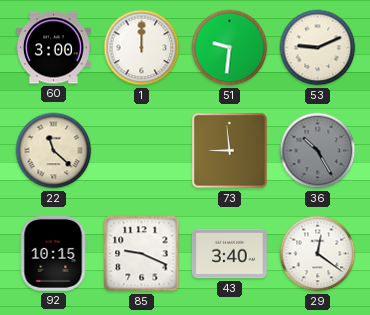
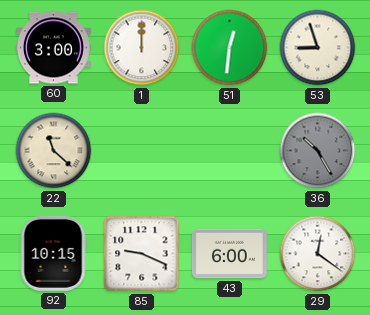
51: 9:31 -> 12:31
53: 9:11 -> 8:57
73: 8:59 -> none
43: 3:40 -> 6:00
